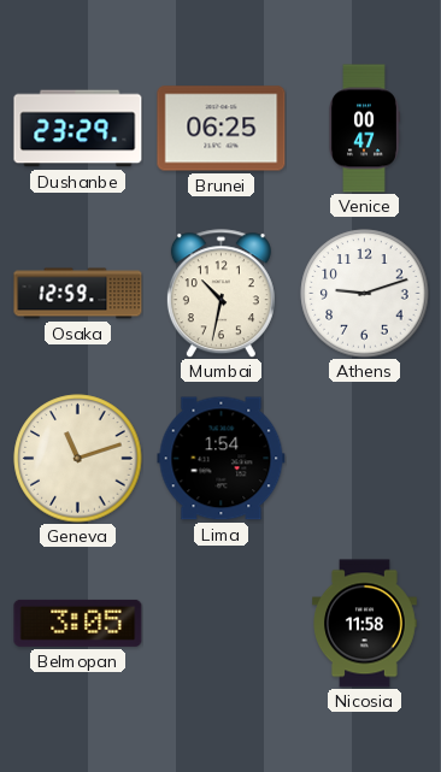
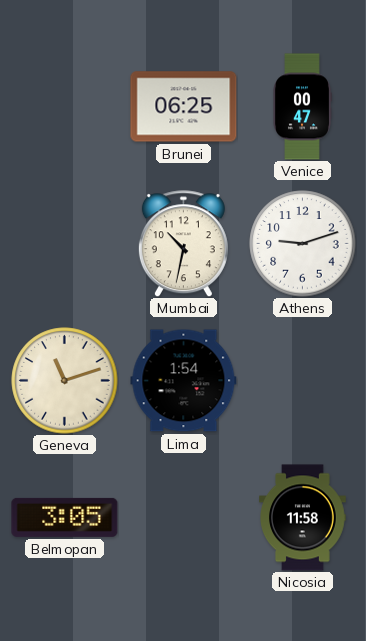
Dushanbe: 23:29 -> none
Osaka: 12:59 -> none
